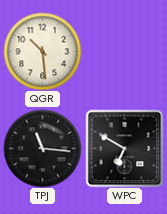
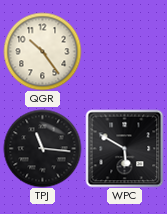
QGR: 10:29 -> 10:24
WPC: 6:50 -> 5:50
